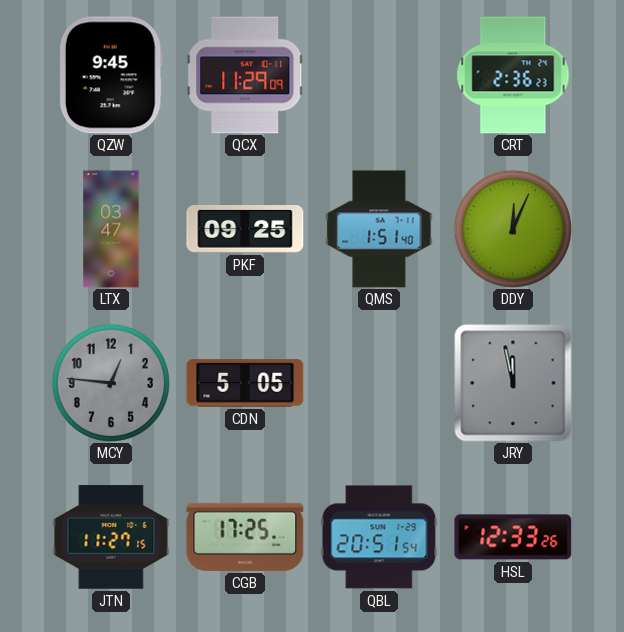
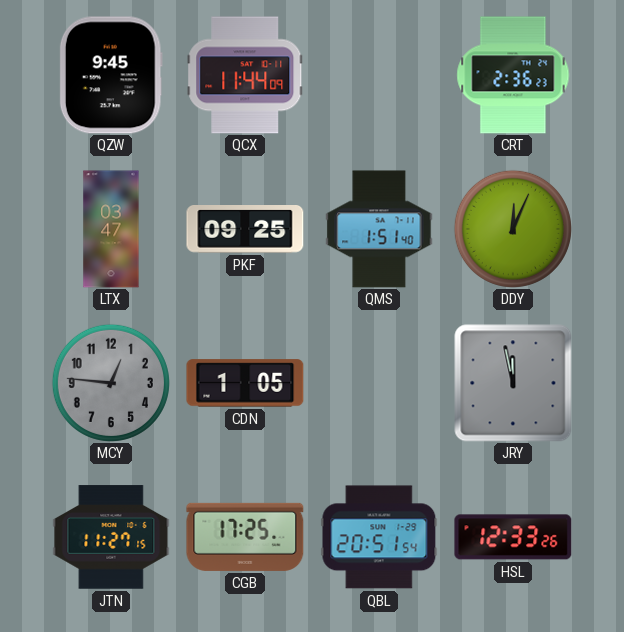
QCX: 11:29 -> 11:44
CDN: 5:05 -> 1:05
